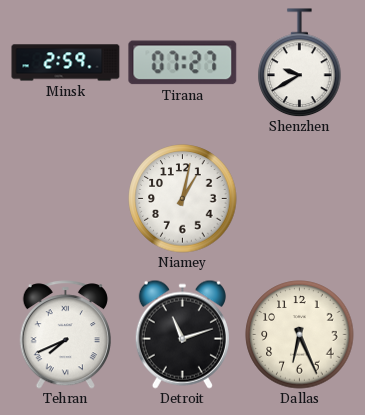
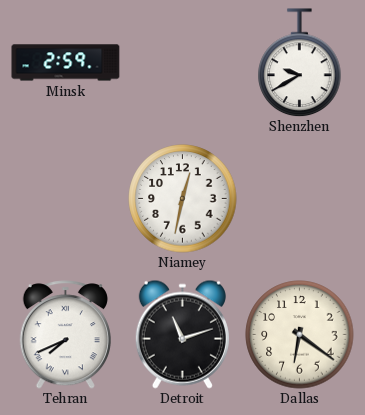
Tirana: 07:27 -> none
Niamey: 1:02 -> 12:32
Dallas: 6:26 -> 6:21
